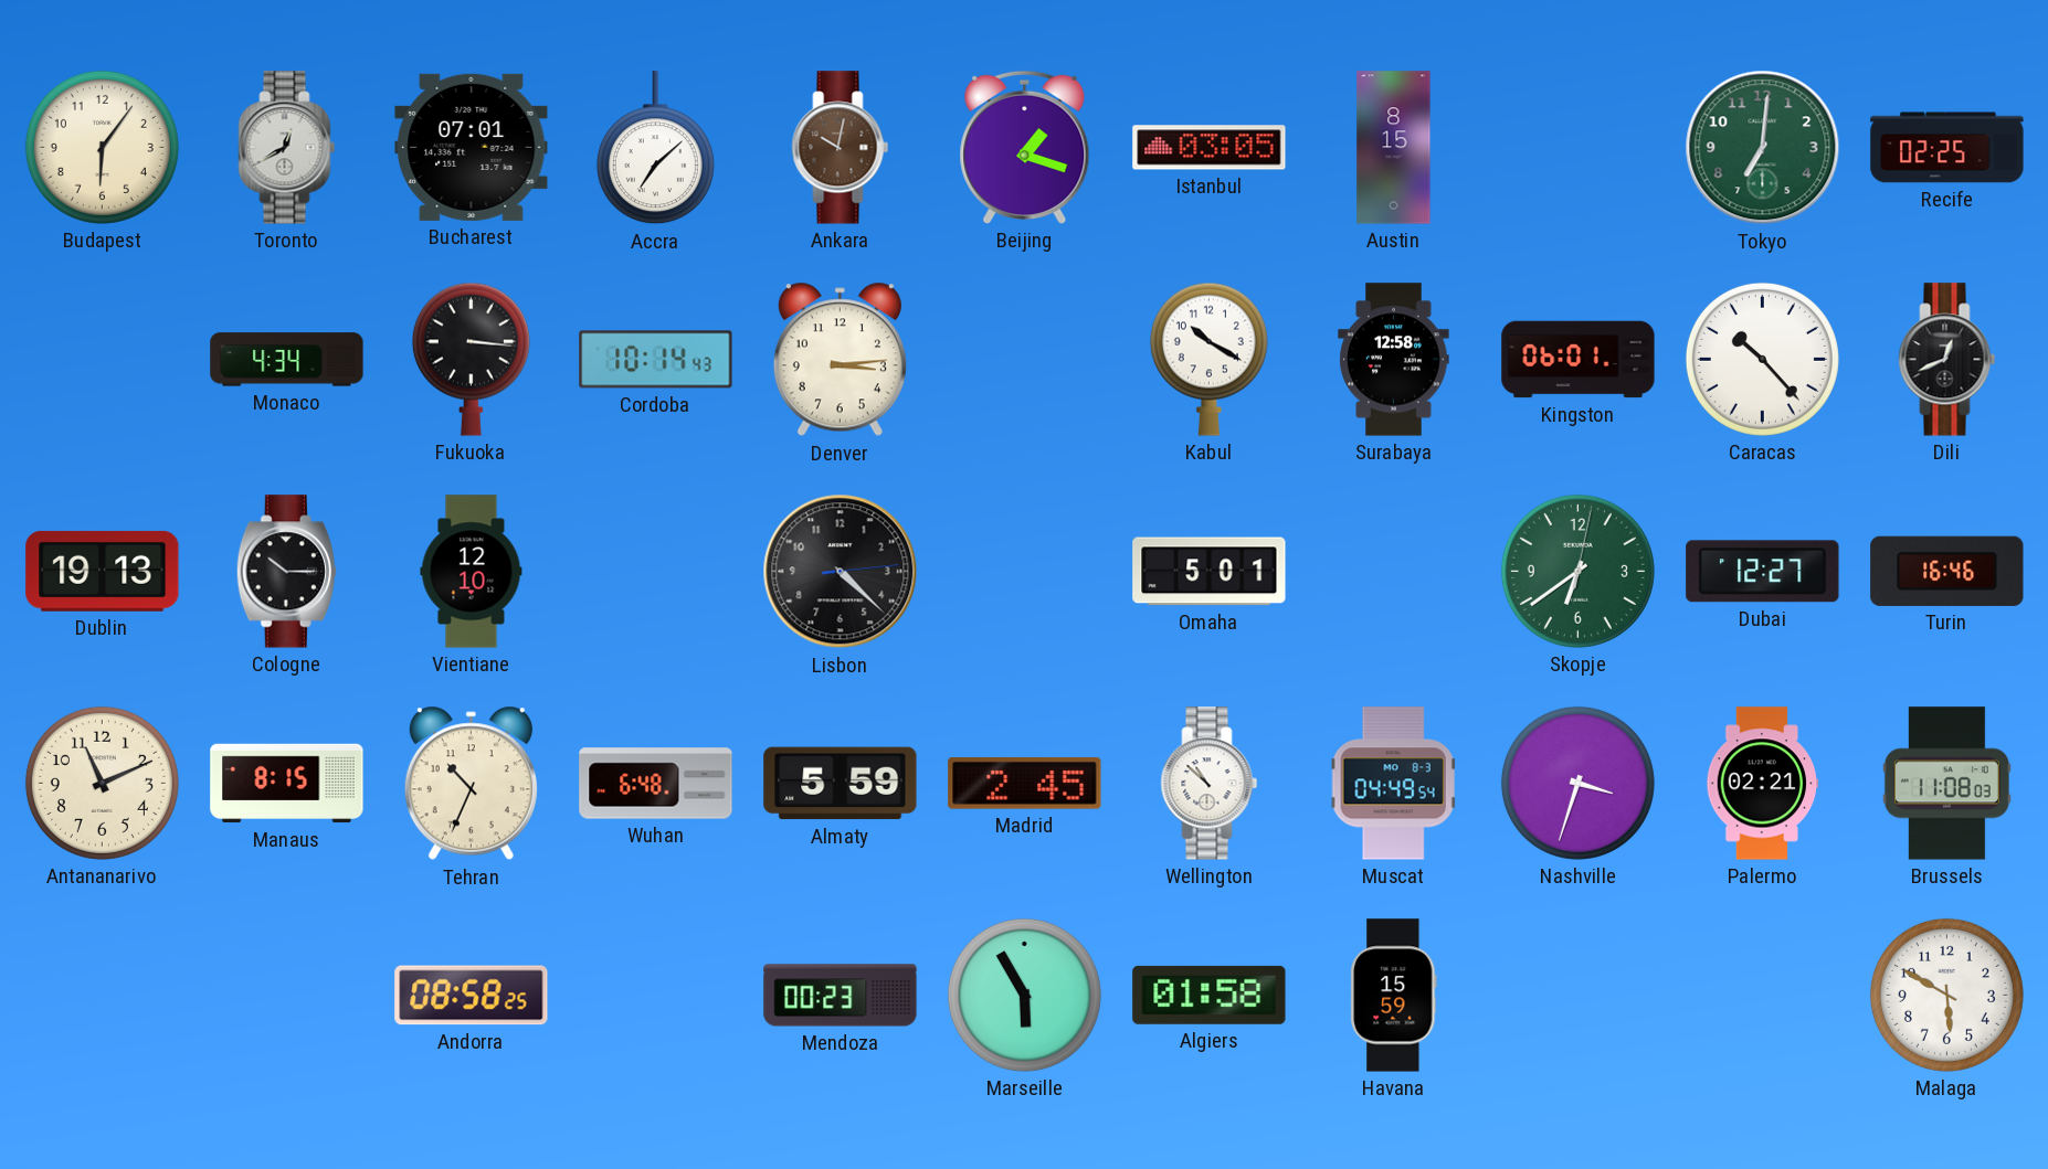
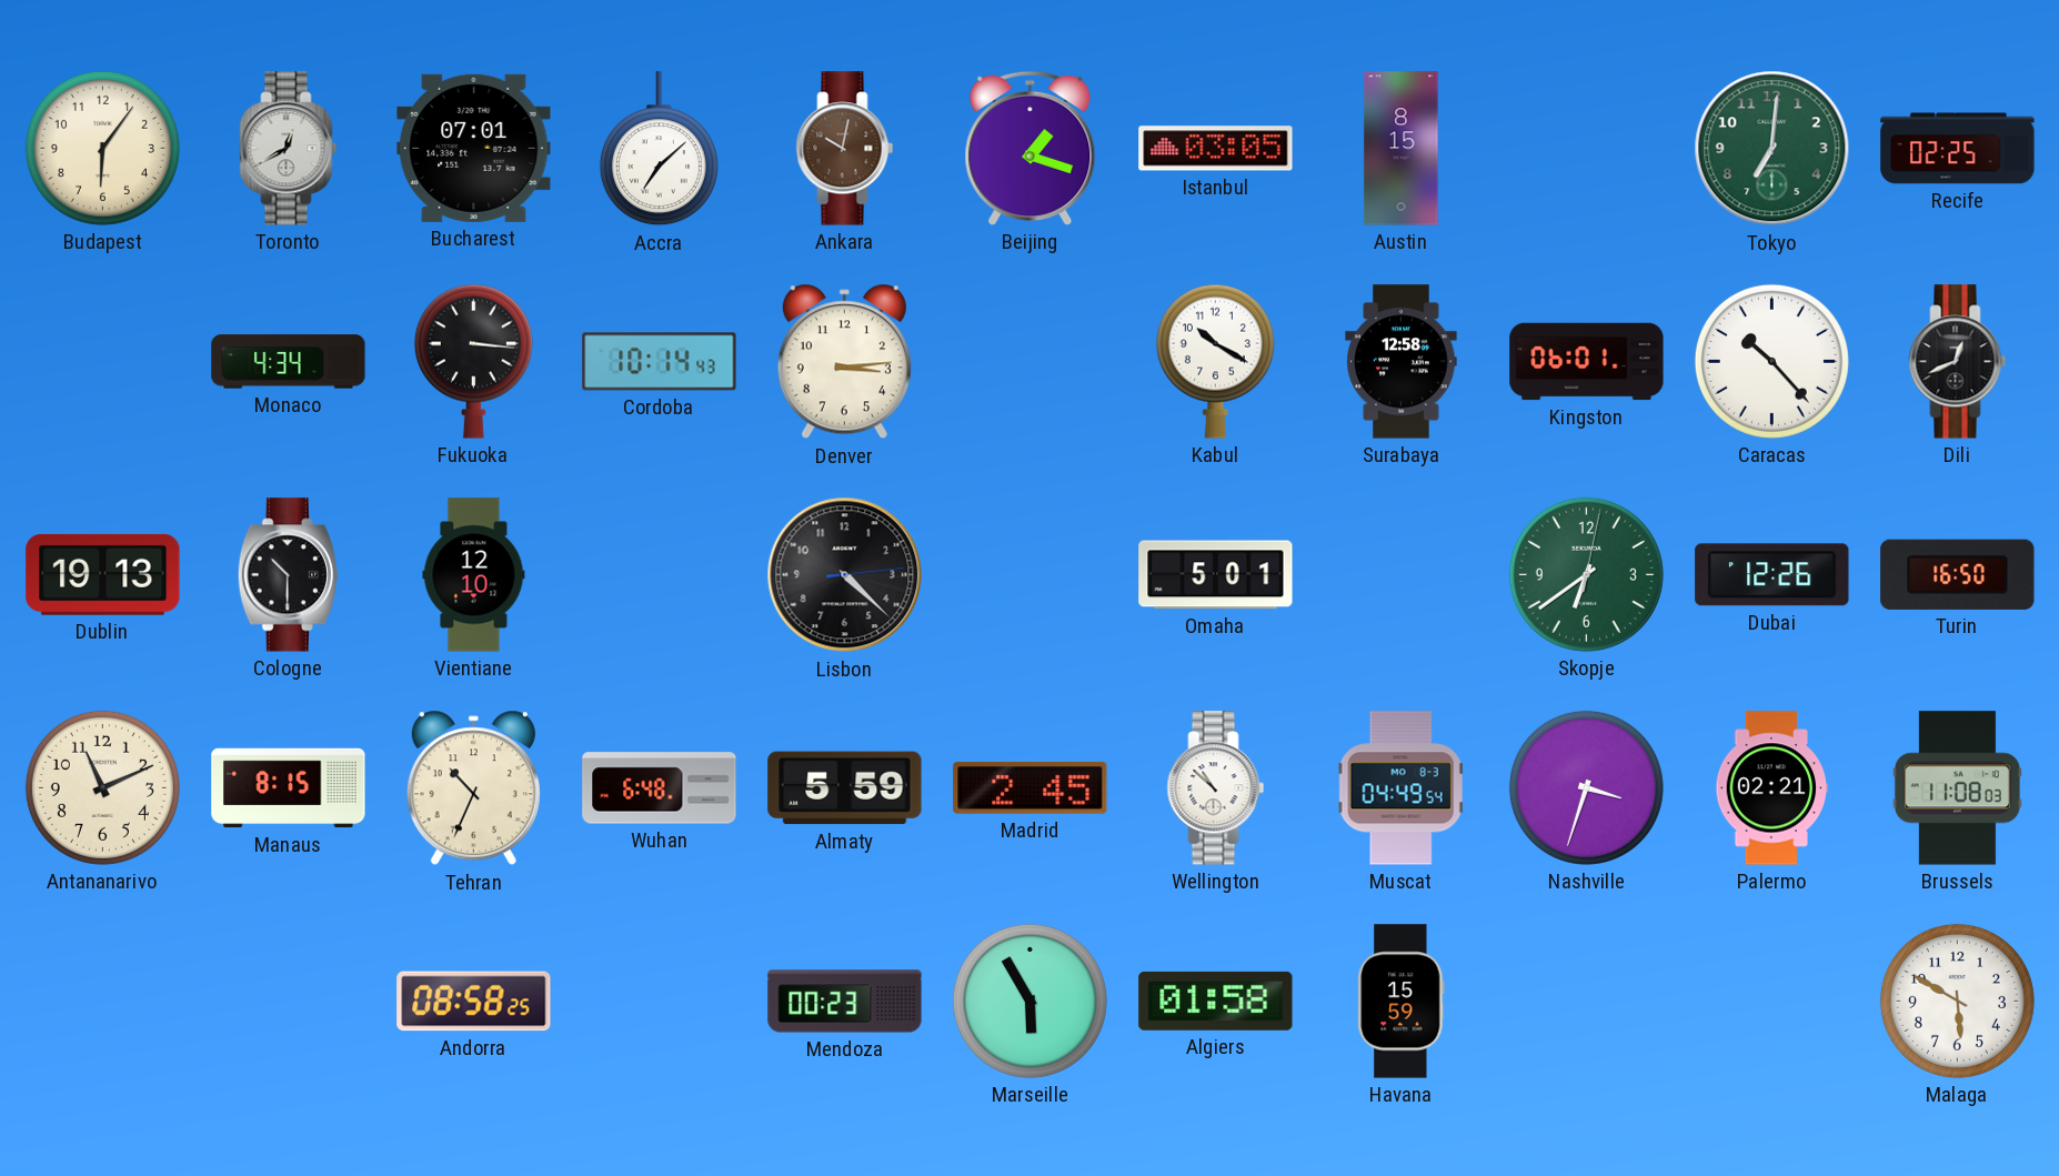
Cologne: 10:15 -> 10:30
Dubai: 12:27 -> 12:26
Turin: 16:46 -> 16:50
